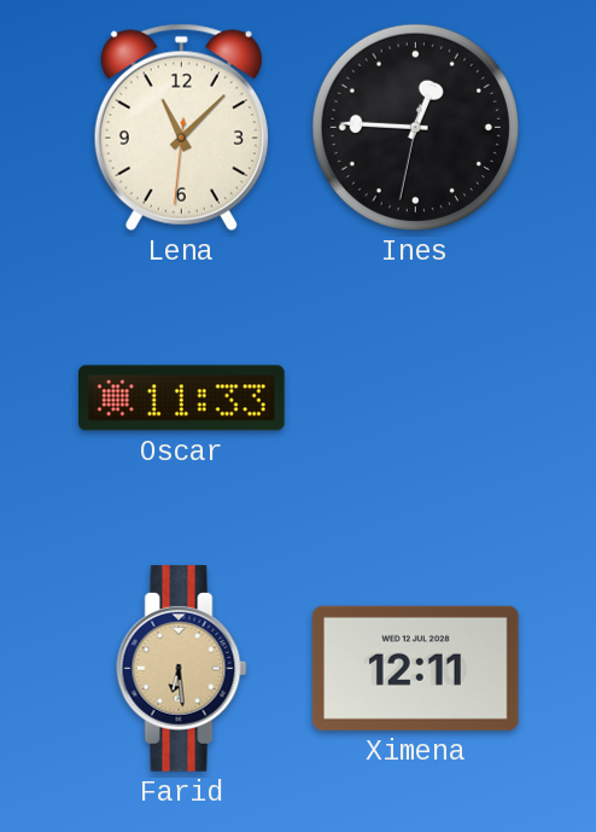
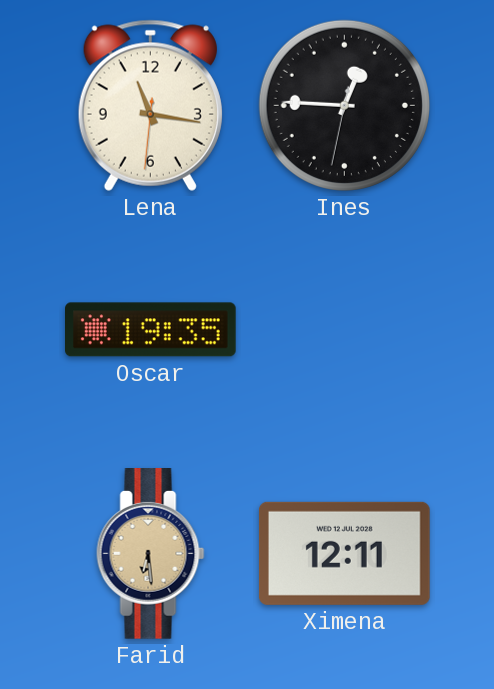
Lena: 11:07 -> 11:16
Oscar: 11:33 -> 19:35
